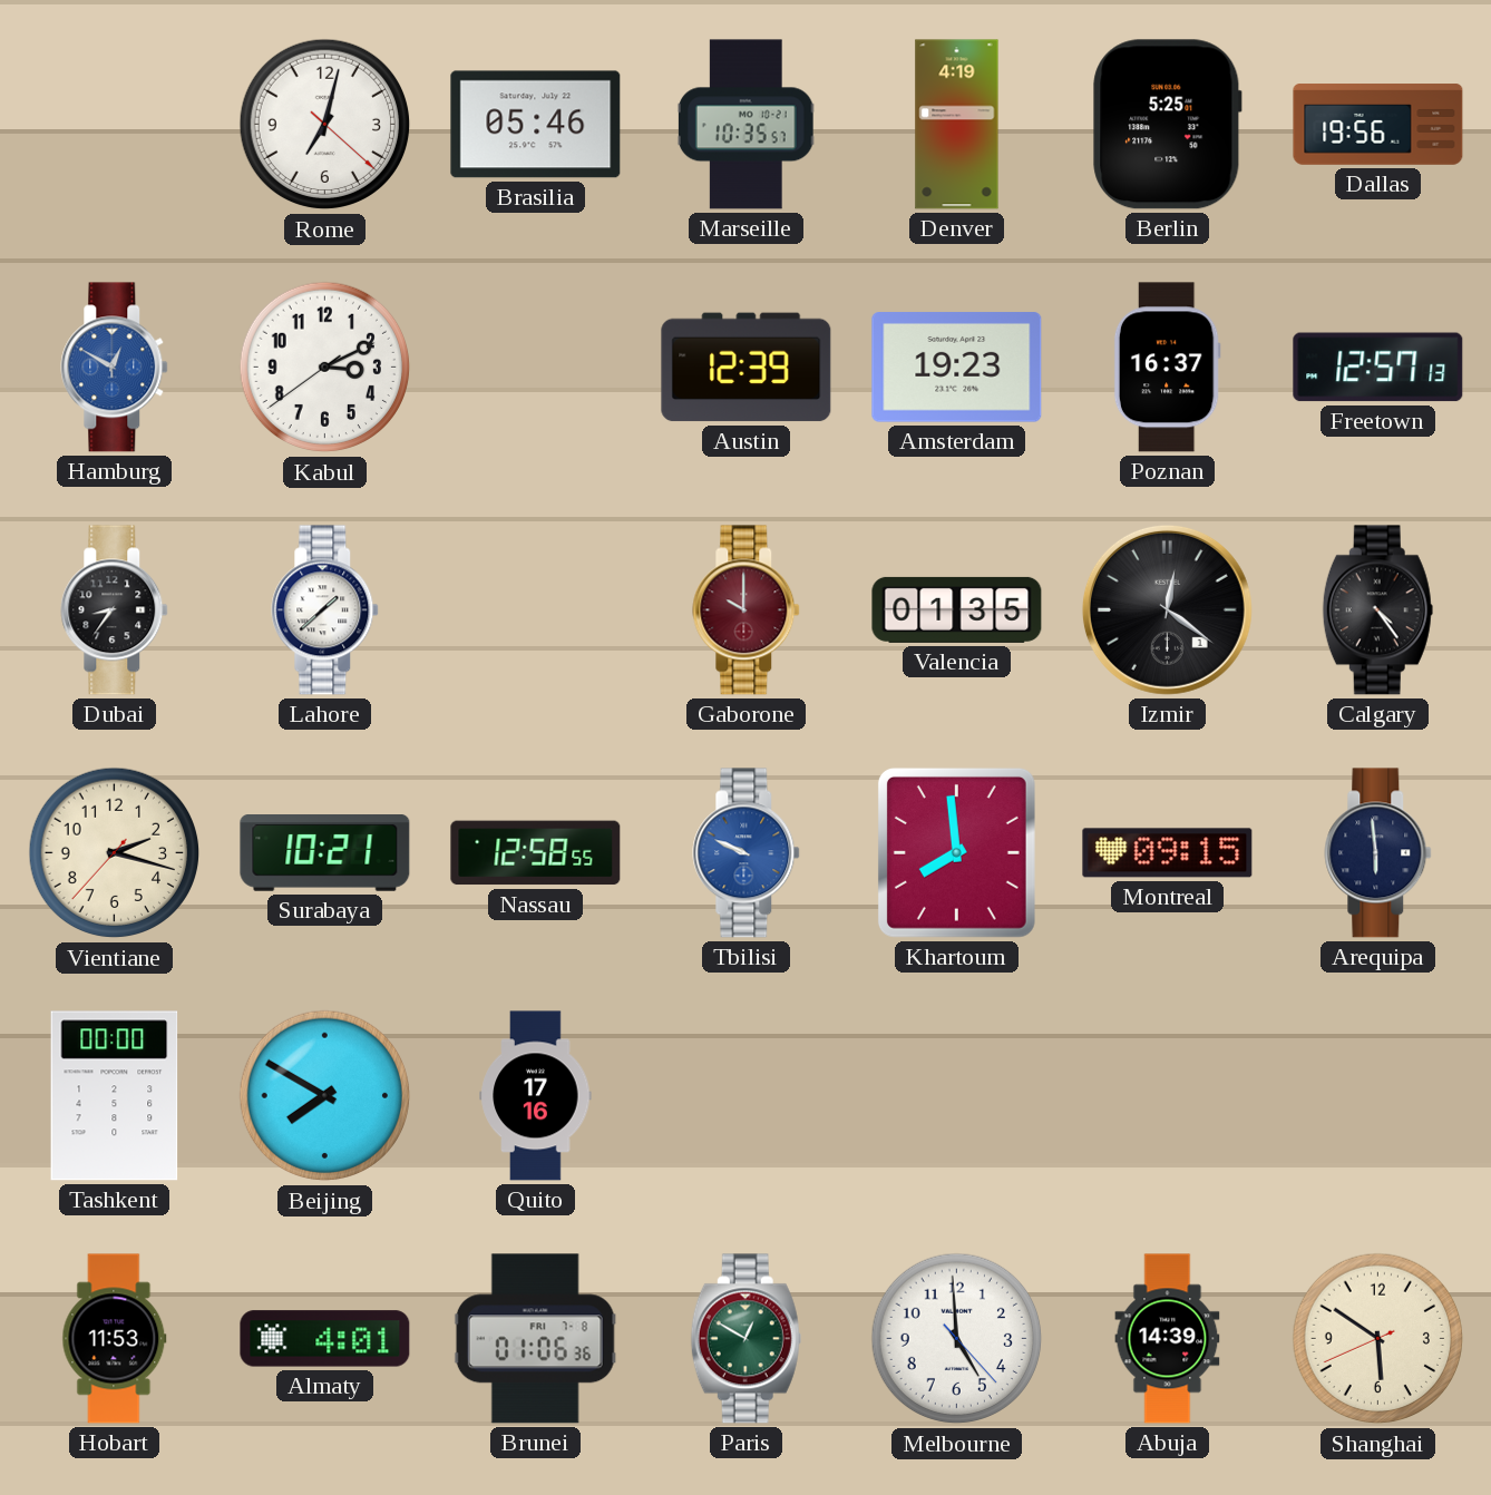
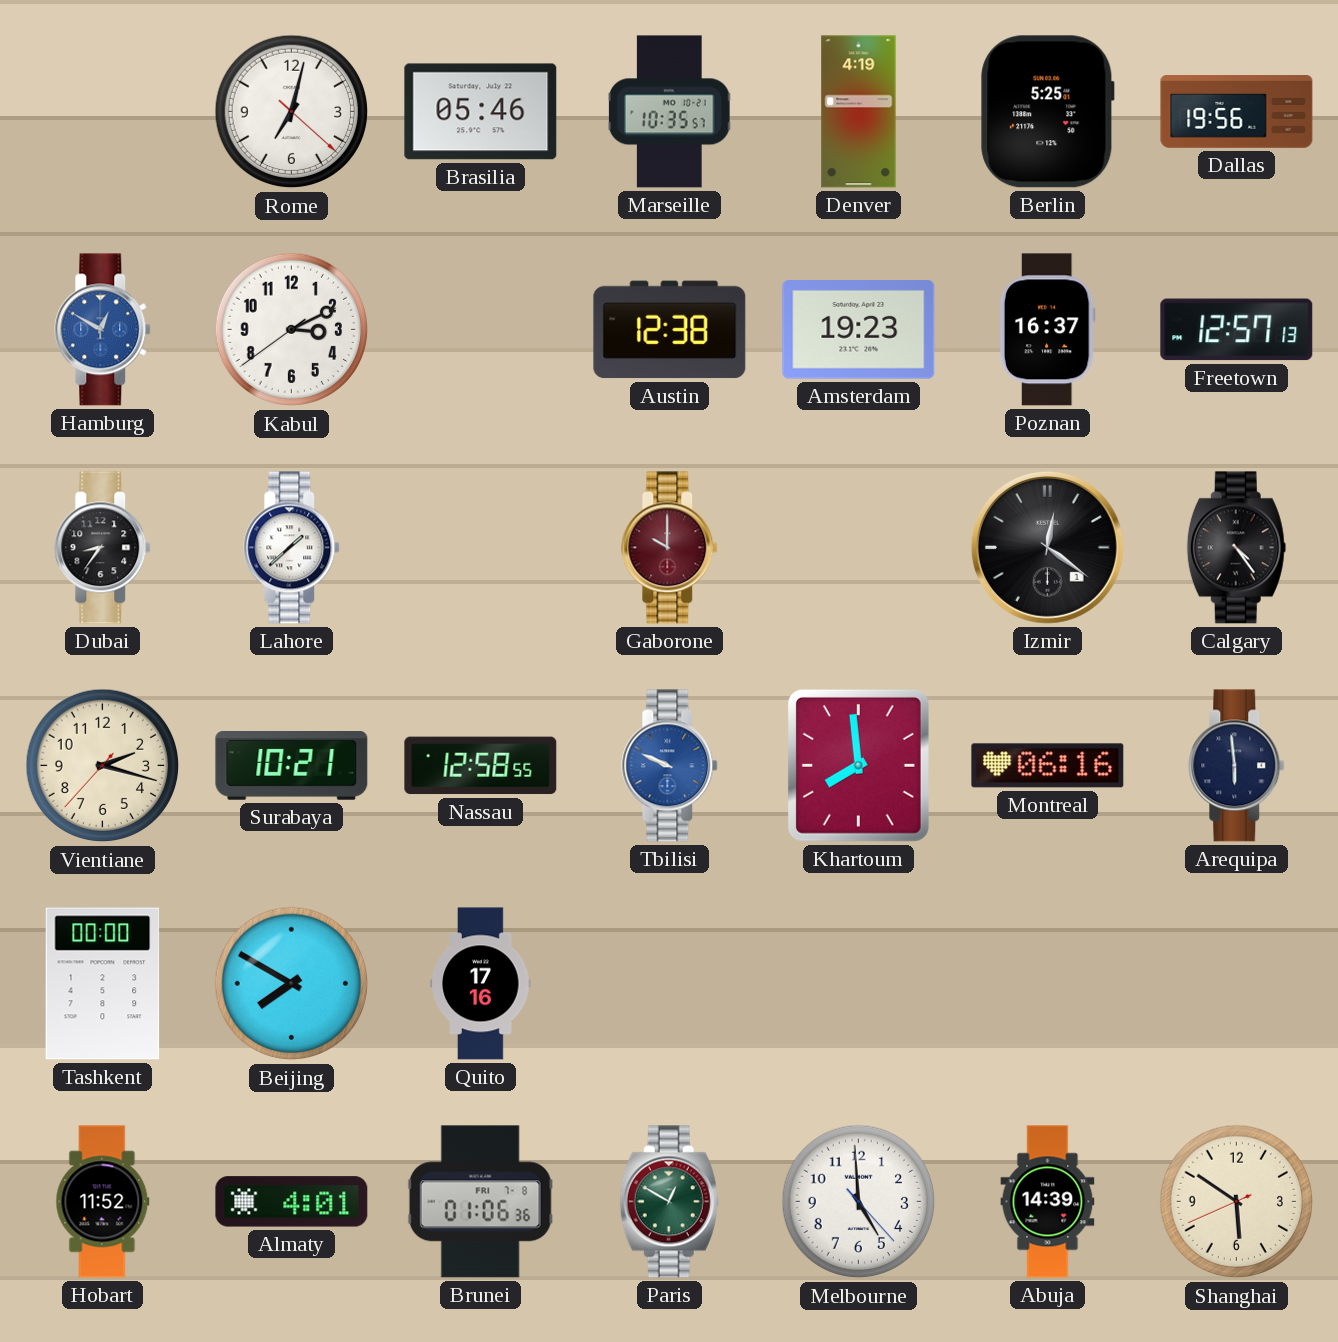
Austin: 12:39 -> 12:38
Valencia: 01:35 -> none
Montreal: 09:15 -> 06:16
Hobart: 11:53 -> 11:52
